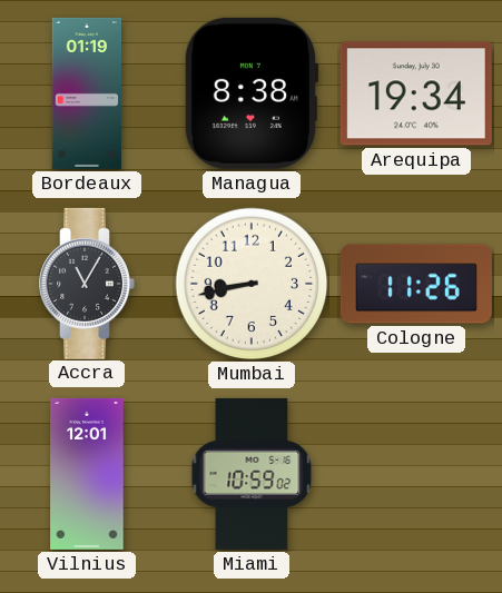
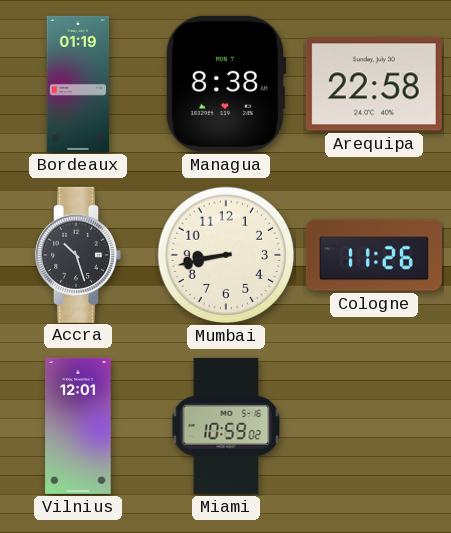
Arequipa: 19:34 -> 22:58
Accra: 11:05 -> 10:27
